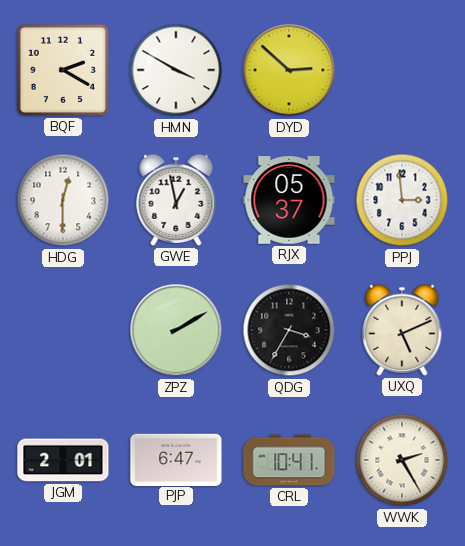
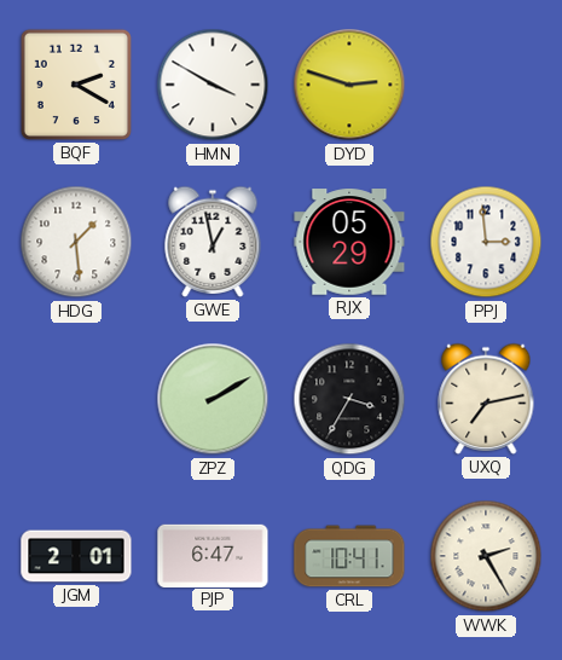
DYD: 2:52 -> 2:48
HDG: 12:30 -> 1:29
RJX: 05:37 -> 05:29
UXQ: 5:11 -> 7:13
